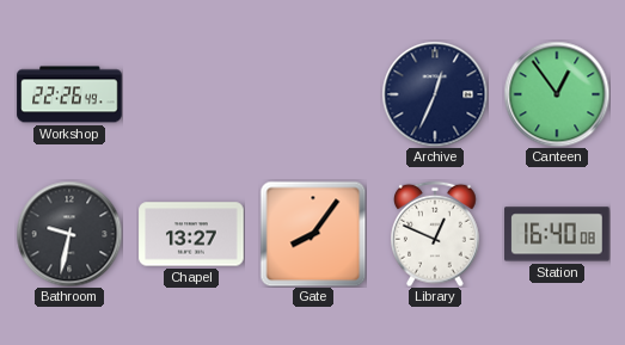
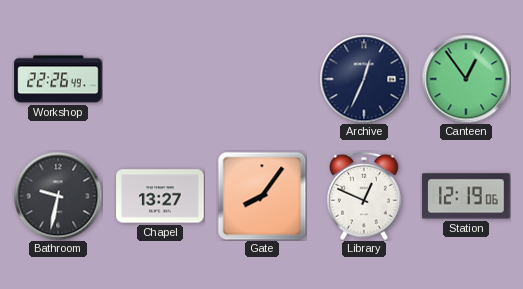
Station: 16:40 -> 12:19
